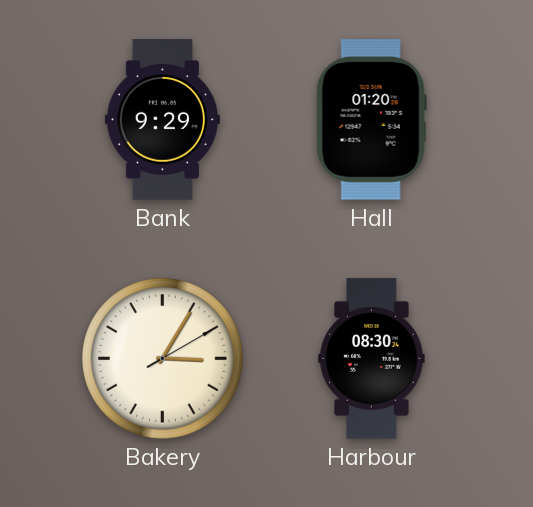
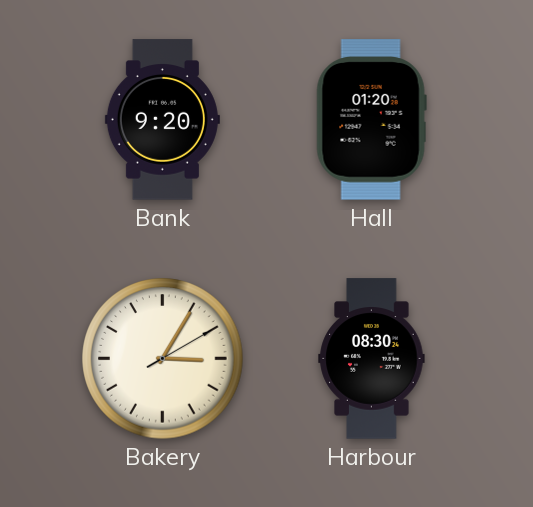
Bank: 9:29 -> 9:20
